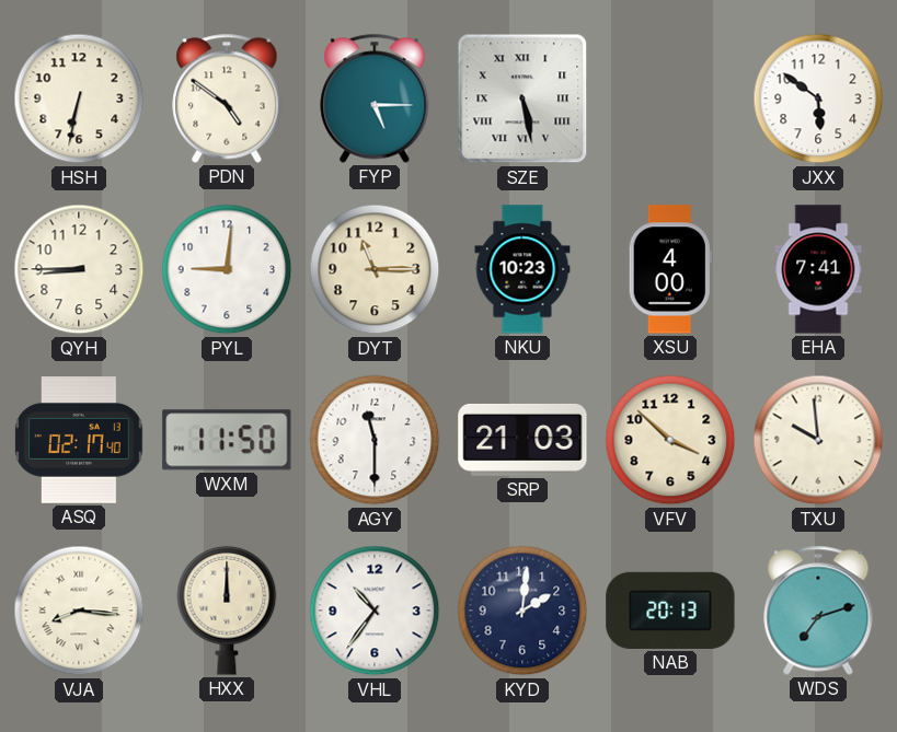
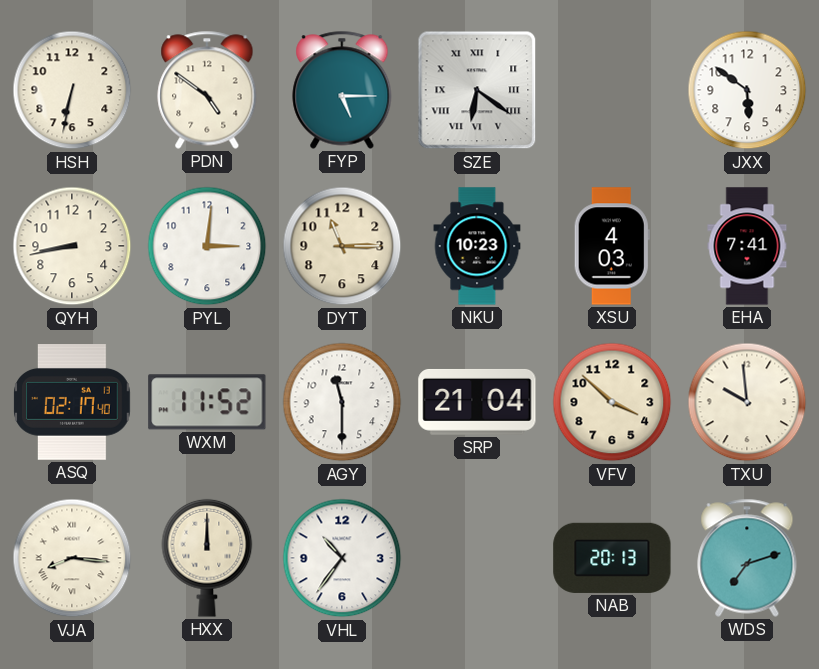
SZE: 5:28 -> 6:21
QYH: 8:45 -> 8:43
PYL: 9:01 -> 3:01
XSU: 4:00 -> 4:03
WXM: 11:50 -> 11:52
SRP: 21:03 -> 21:04
KYD: 2:01 -> none
